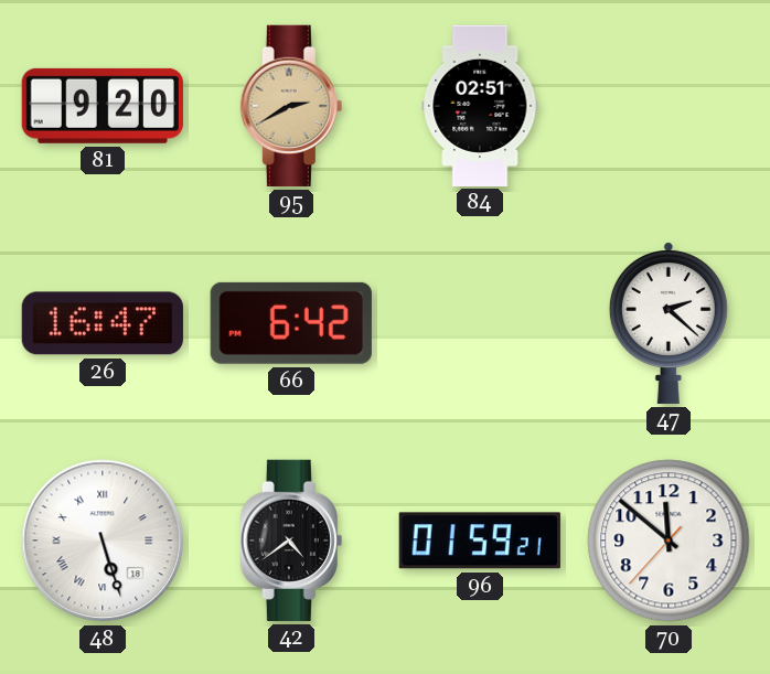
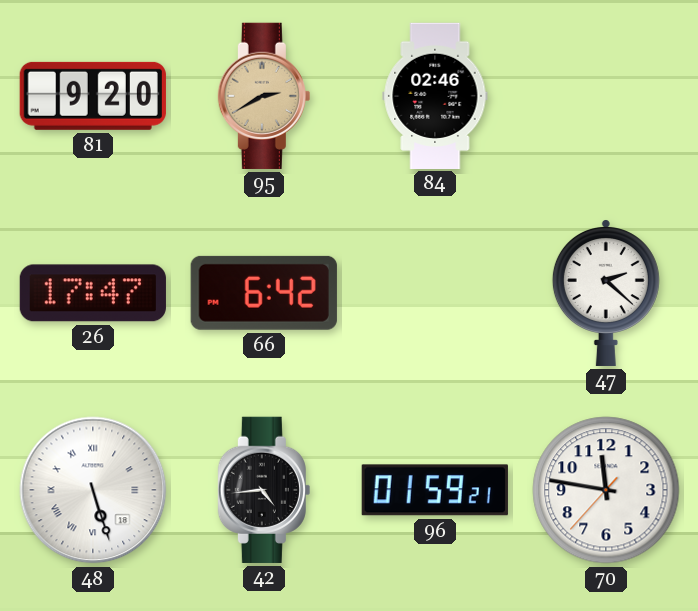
84: 02:51 -> 02:46
26: 16:47 -> 17:47
42: 4:39 -> 4:44
70: 11:51 -> 11:46
